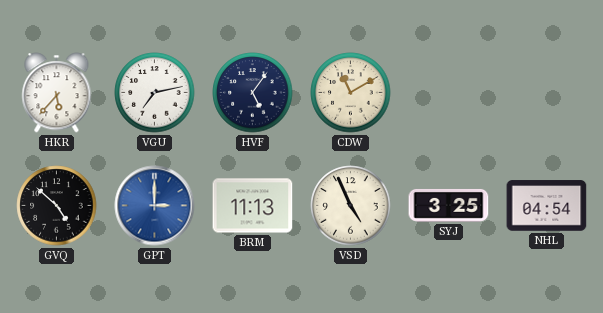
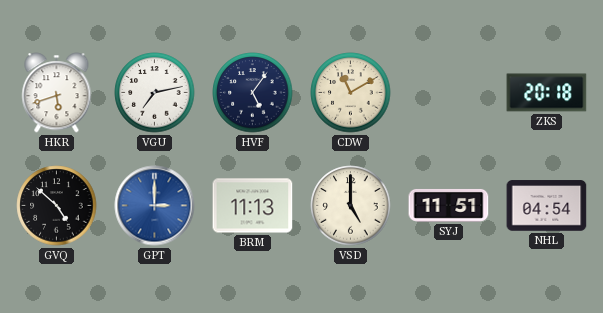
HKR: 5:37 -> 5:42
ZKS: none -> 20:18
VSD: 4:56 -> 5:00
SYJ: 3:25 -> 11:51
